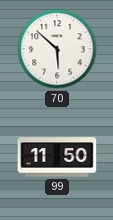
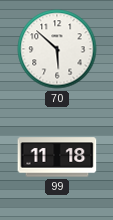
99: 11:50 -> 11:18
